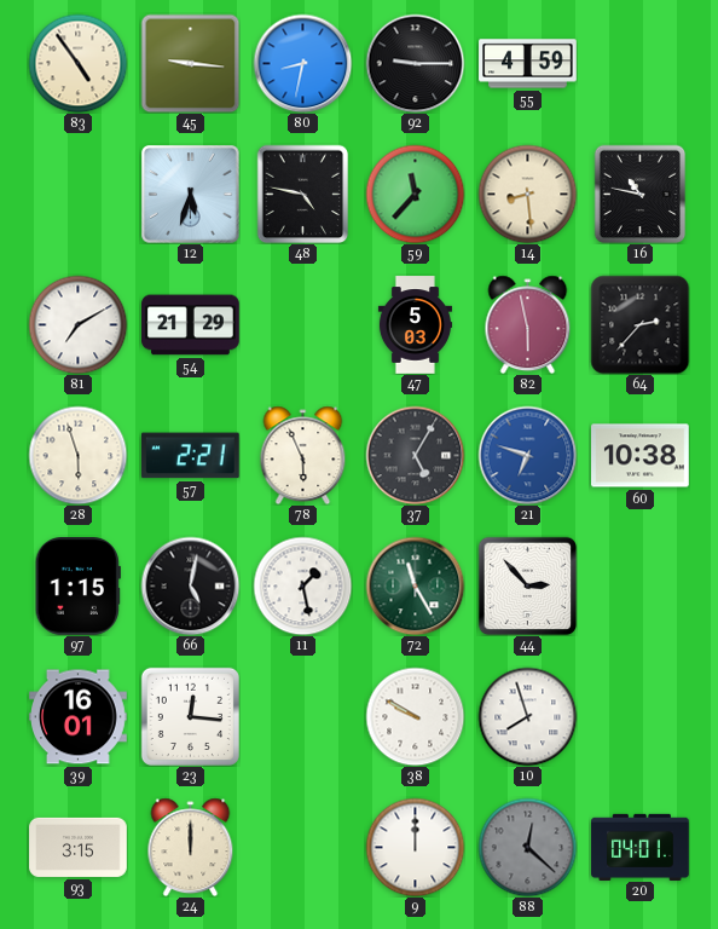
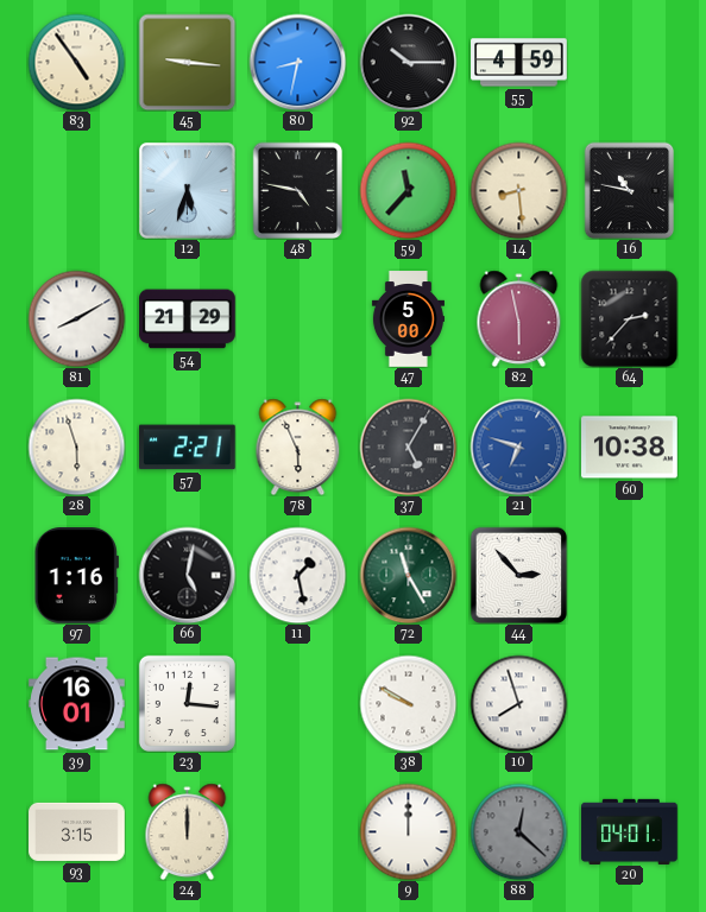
92: 9:15 -> 10:15
81: 7:10 -> 8:10
47: 5:03 -> 5:00
97: 1:15 -> 1:16
